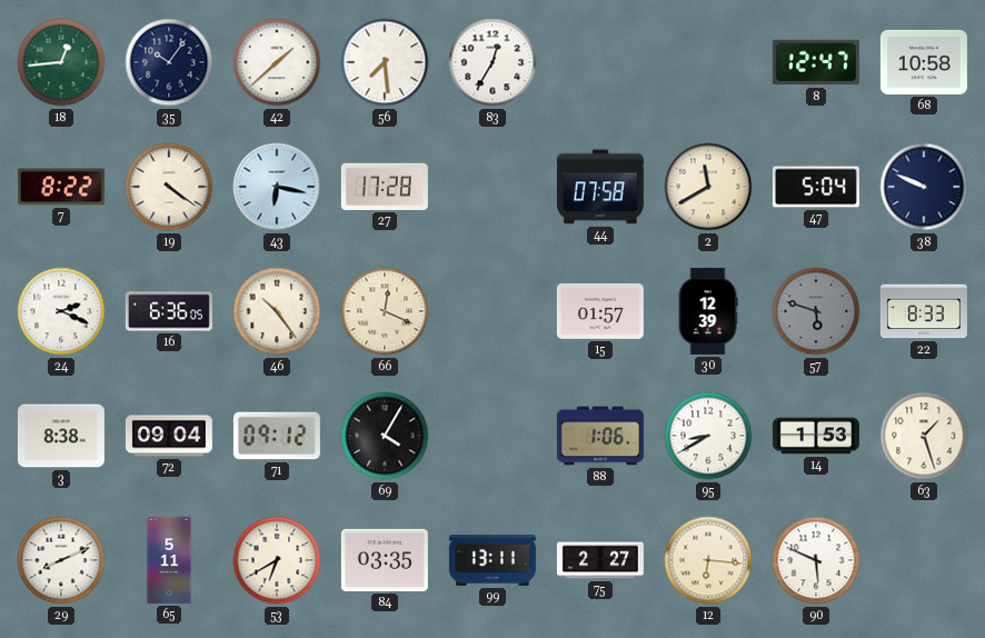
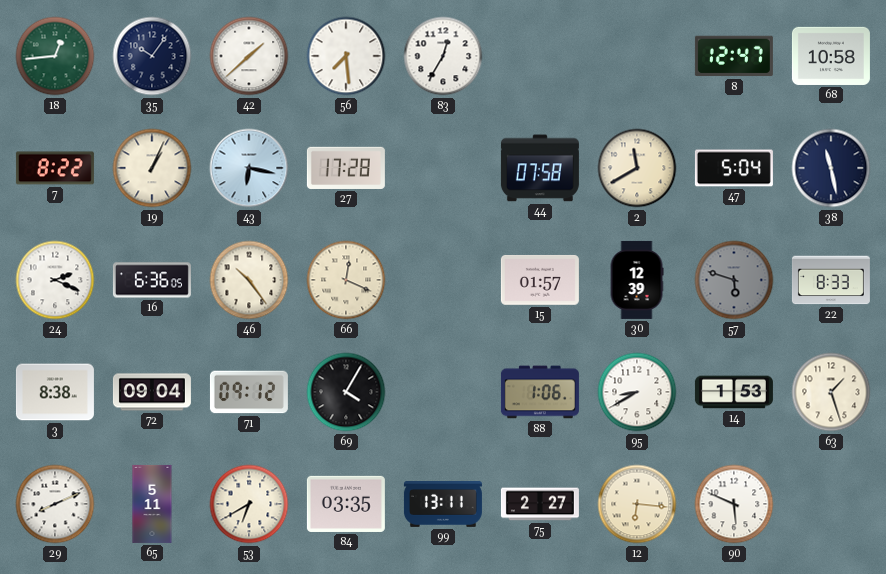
19: 4:21 -> 1:04
38: 9:49 -> 11:28
